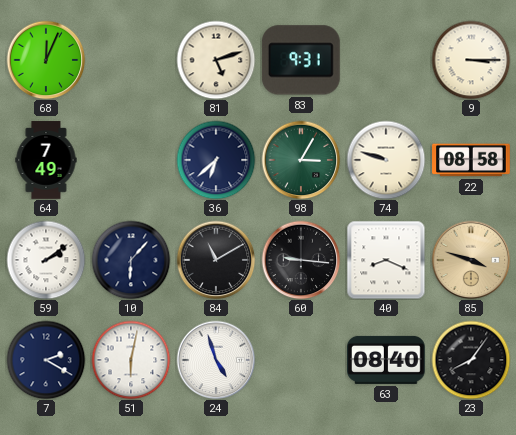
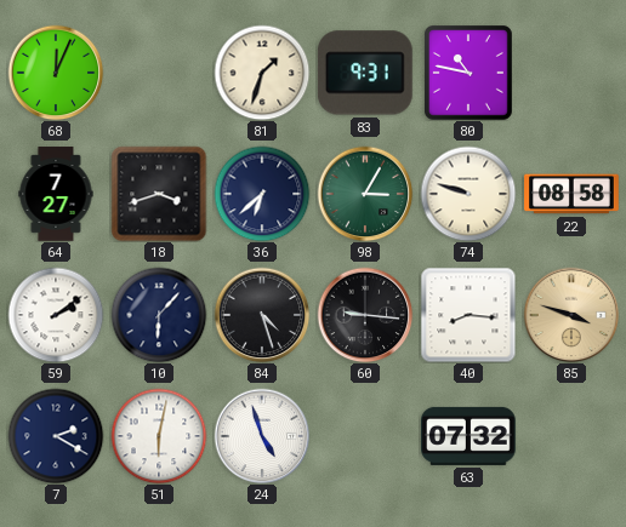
81: 5:12 -> 1:33
80: none -> 10:47
9: 3:15 -> none
64: 7:49 -> 7:27
18: none -> 3:42
84: 11:10 -> 4:27
40: 8:19 -> 8:16
63: 08:40 -> 07:32
23: 8:06 -> none
